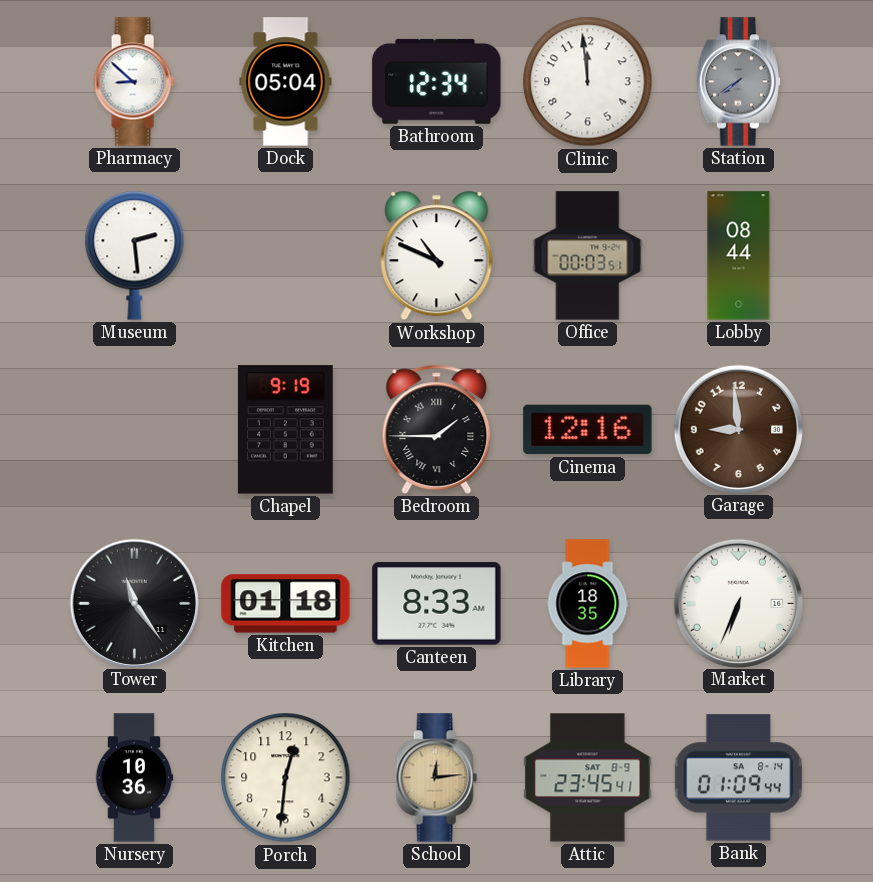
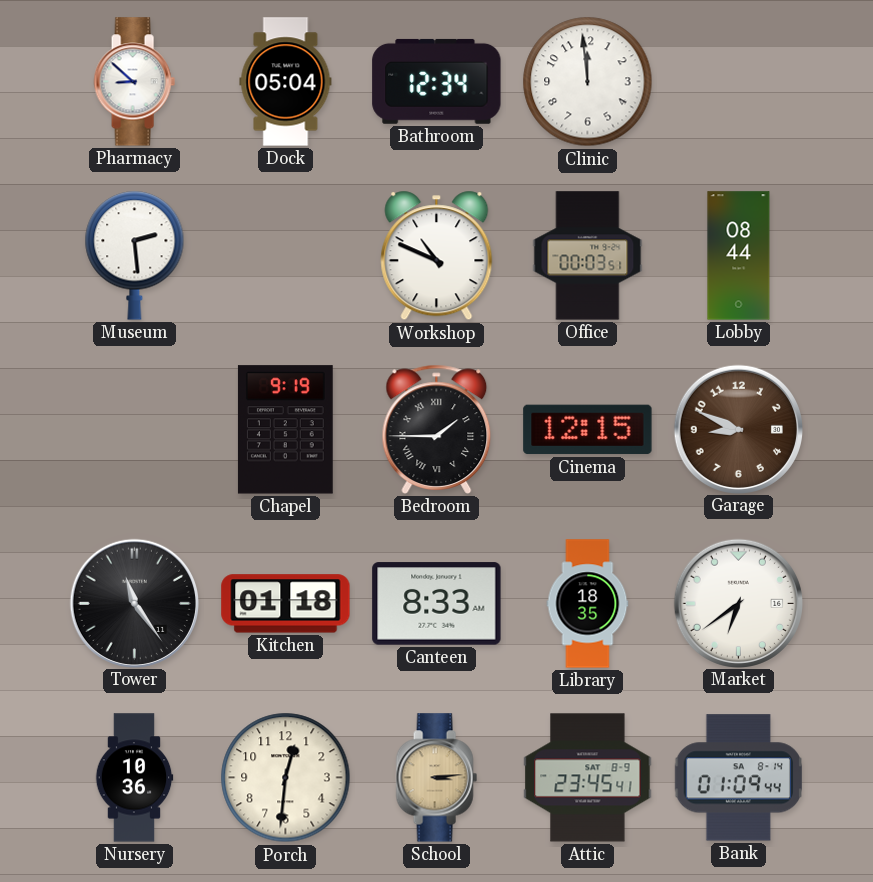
Station: 7:39 -> none
Cinema: 12:16 -> 12:15
Garage: 8:59 -> 8:49
Market: 6:34 -> 6:39
School: 12:14 -> 3:14
